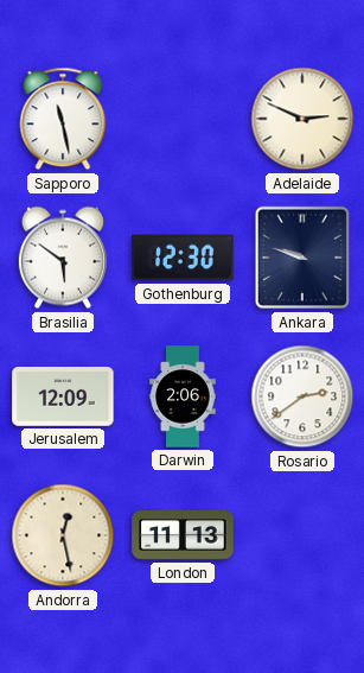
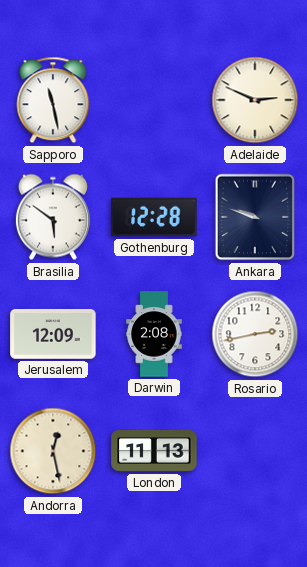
Gothenburg: 12:30 -> 12:28
Darwin: 2:06 -> 2:08
Rosario: 2:39 -> 2:43
